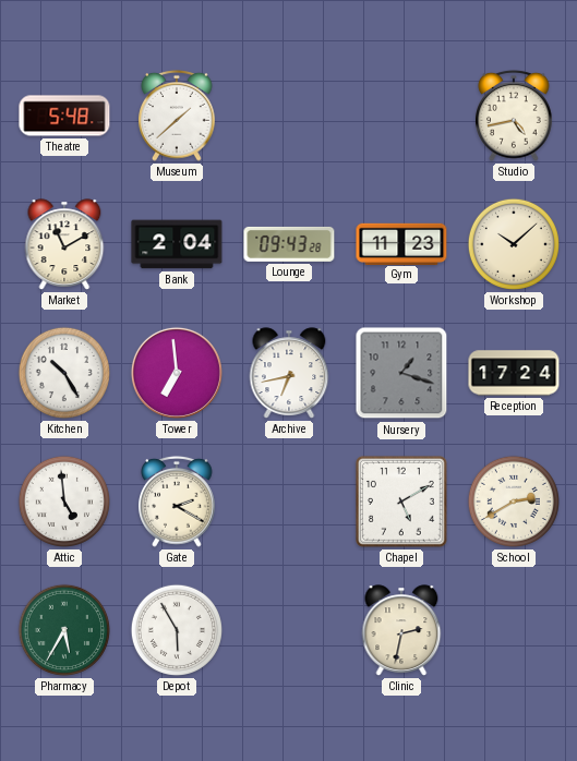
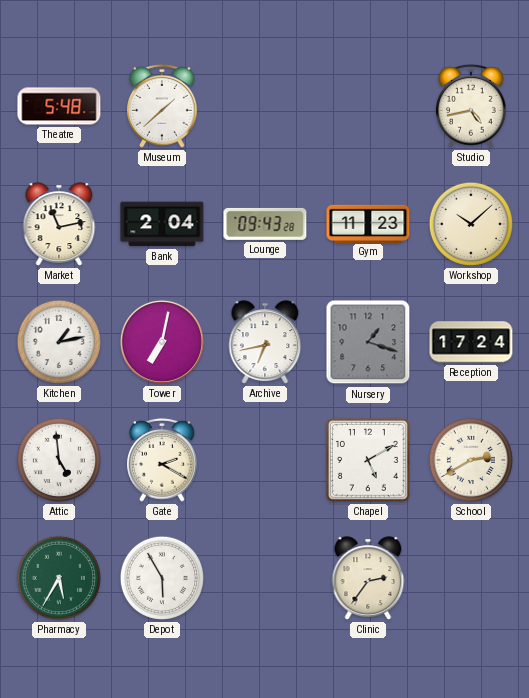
Market: 11:10 -> 11:13
Kitchen: 10:25 -> 1:13
Tower: 6:59 -> 7:02
Clinic: 2:32 -> 2:36
